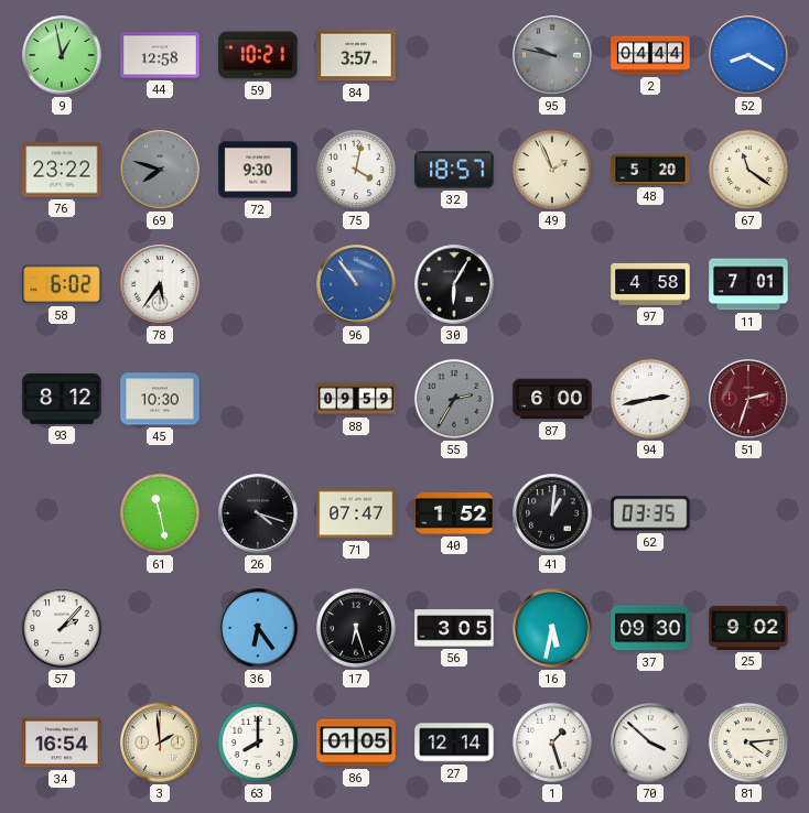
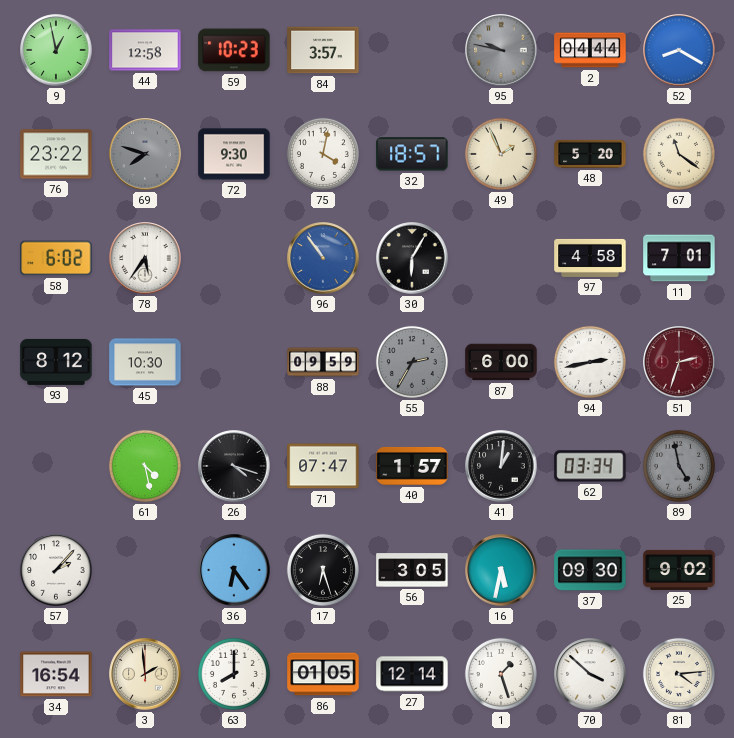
59: 10:21 -> 10:23
61: 11:28 -> 4:28
40: 1:52 -> 1:57
62: 03:35 -> 03:34
89: none -> 4:58
